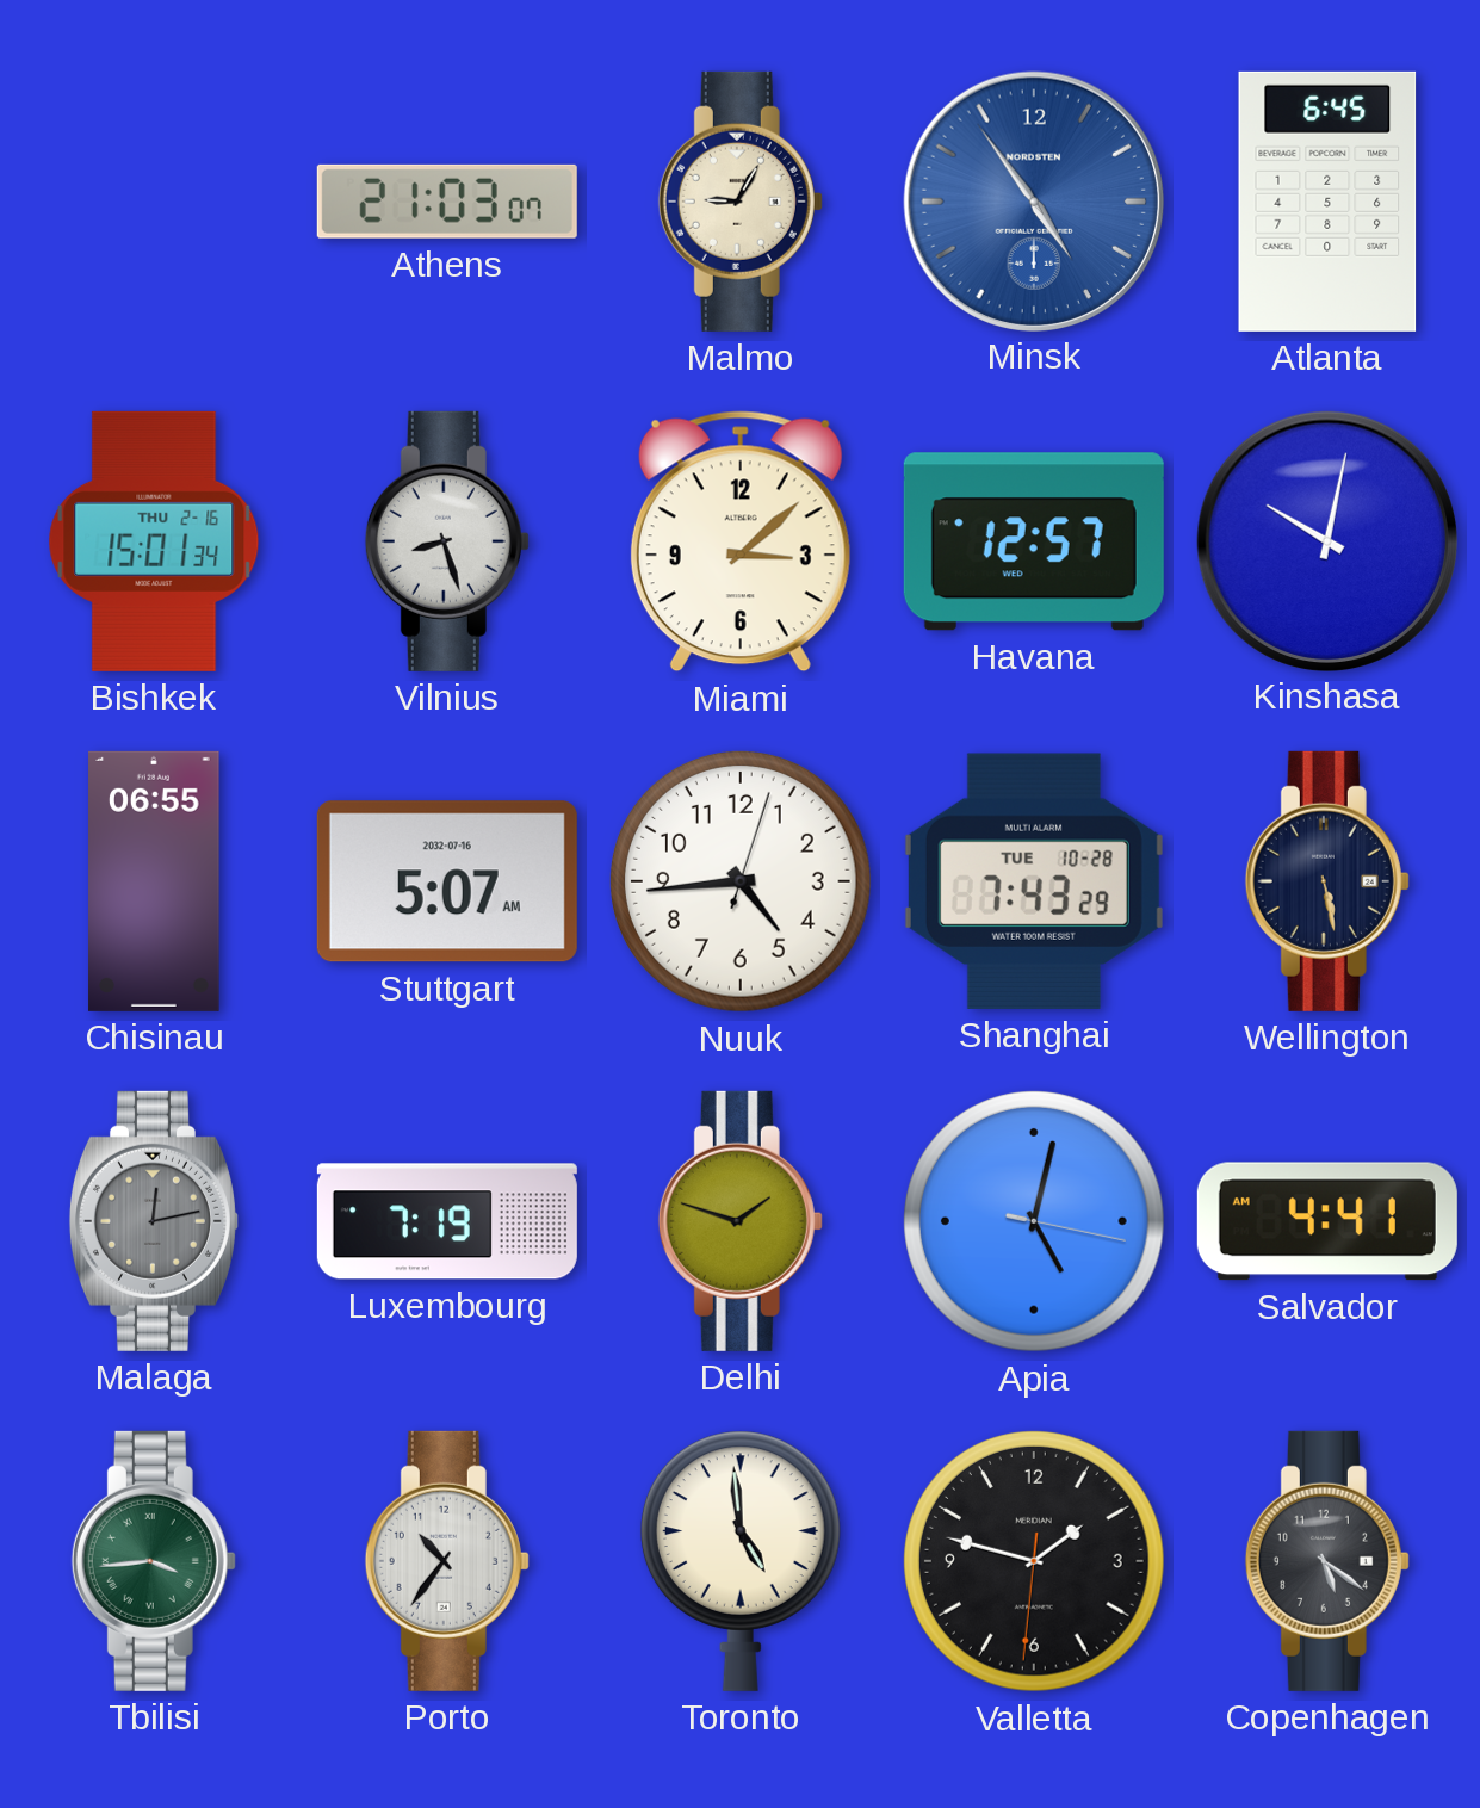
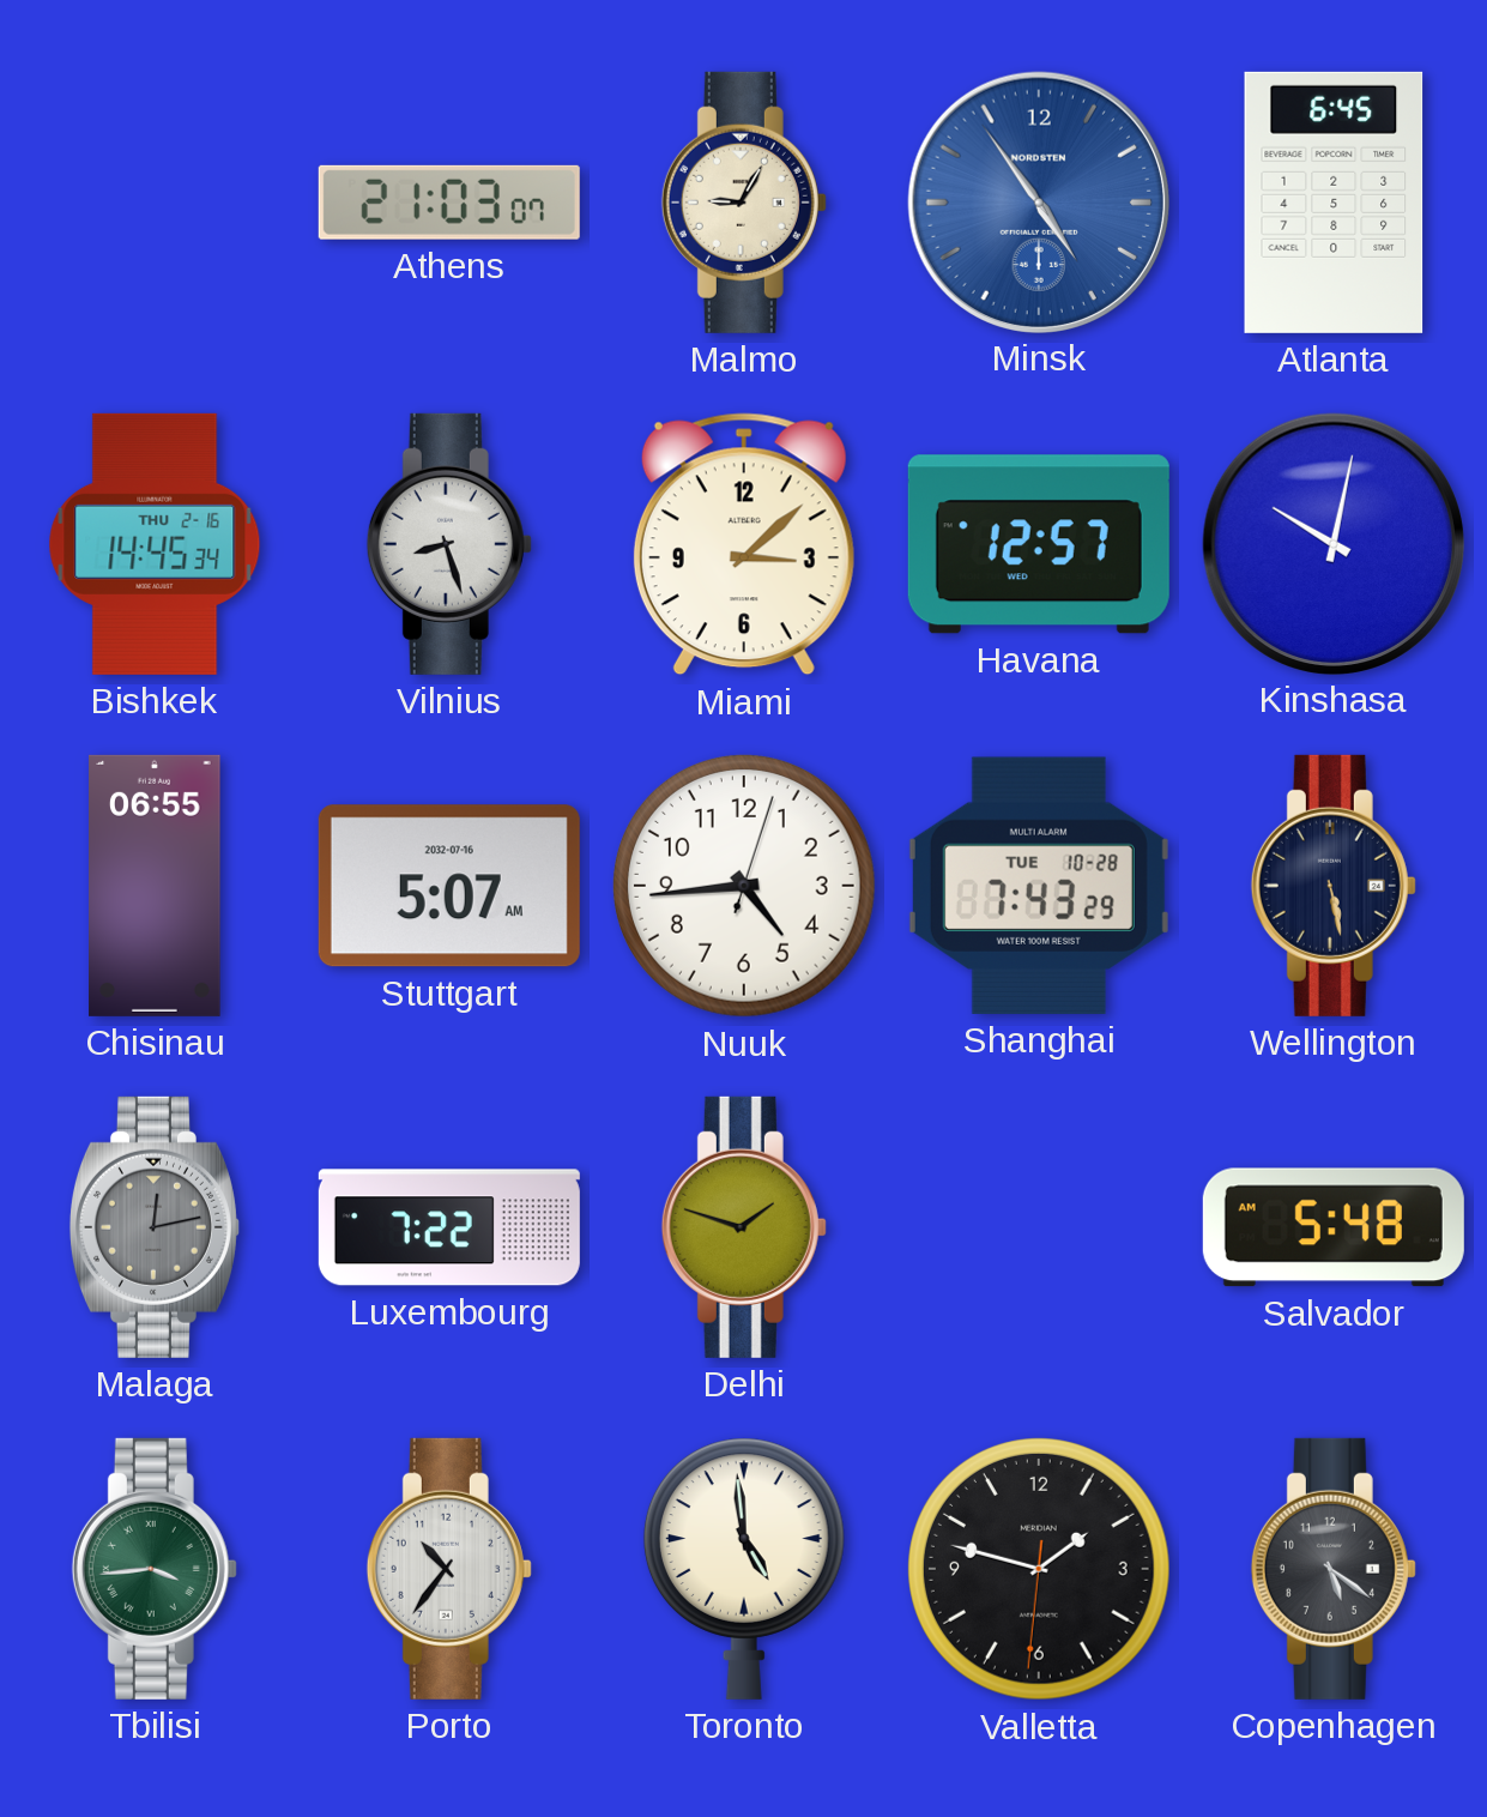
Bishkek: 15:01 -> 14:45
Luxembourg: 7:19 -> 7:22
Apia: 5:02 -> none
Salvador: 4:41 -> 5:48
